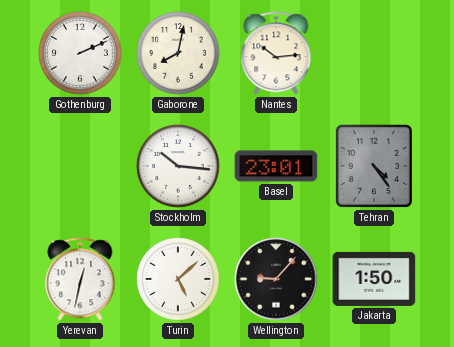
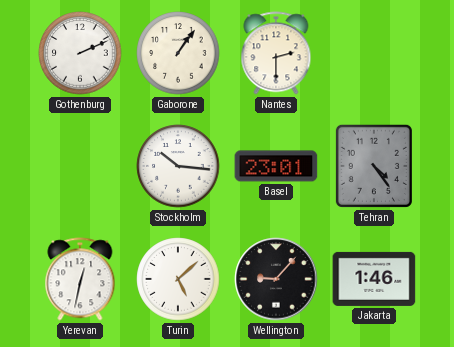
Gaborone: 8:02 -> 1:06
Nantes: 10:14 -> 2:30
Jakarta: 1:50 -> 1:46
